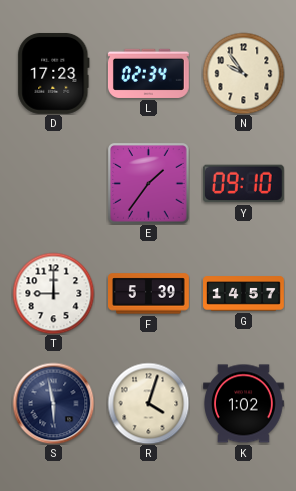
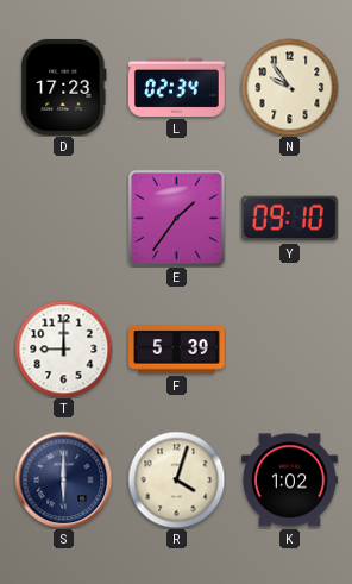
G: 14:57 -> none
S: 5:58 -> 6:00
